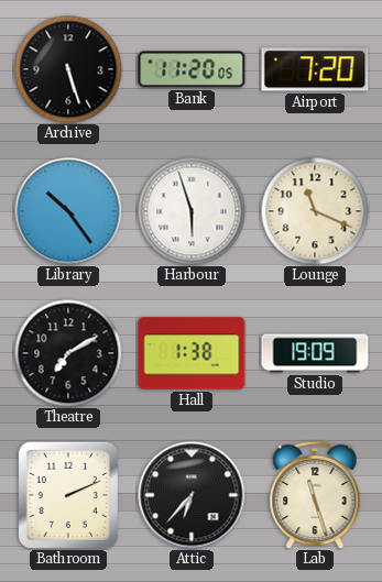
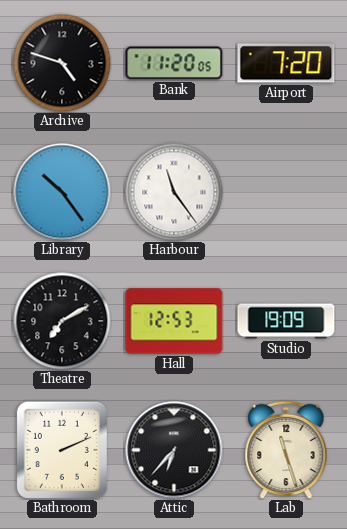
Archive: 5:27 -> 4:48
Harbour: 5:57 -> 11:24
Lounge: 11:19 -> none
Hall: 1:38 -> 12:53
